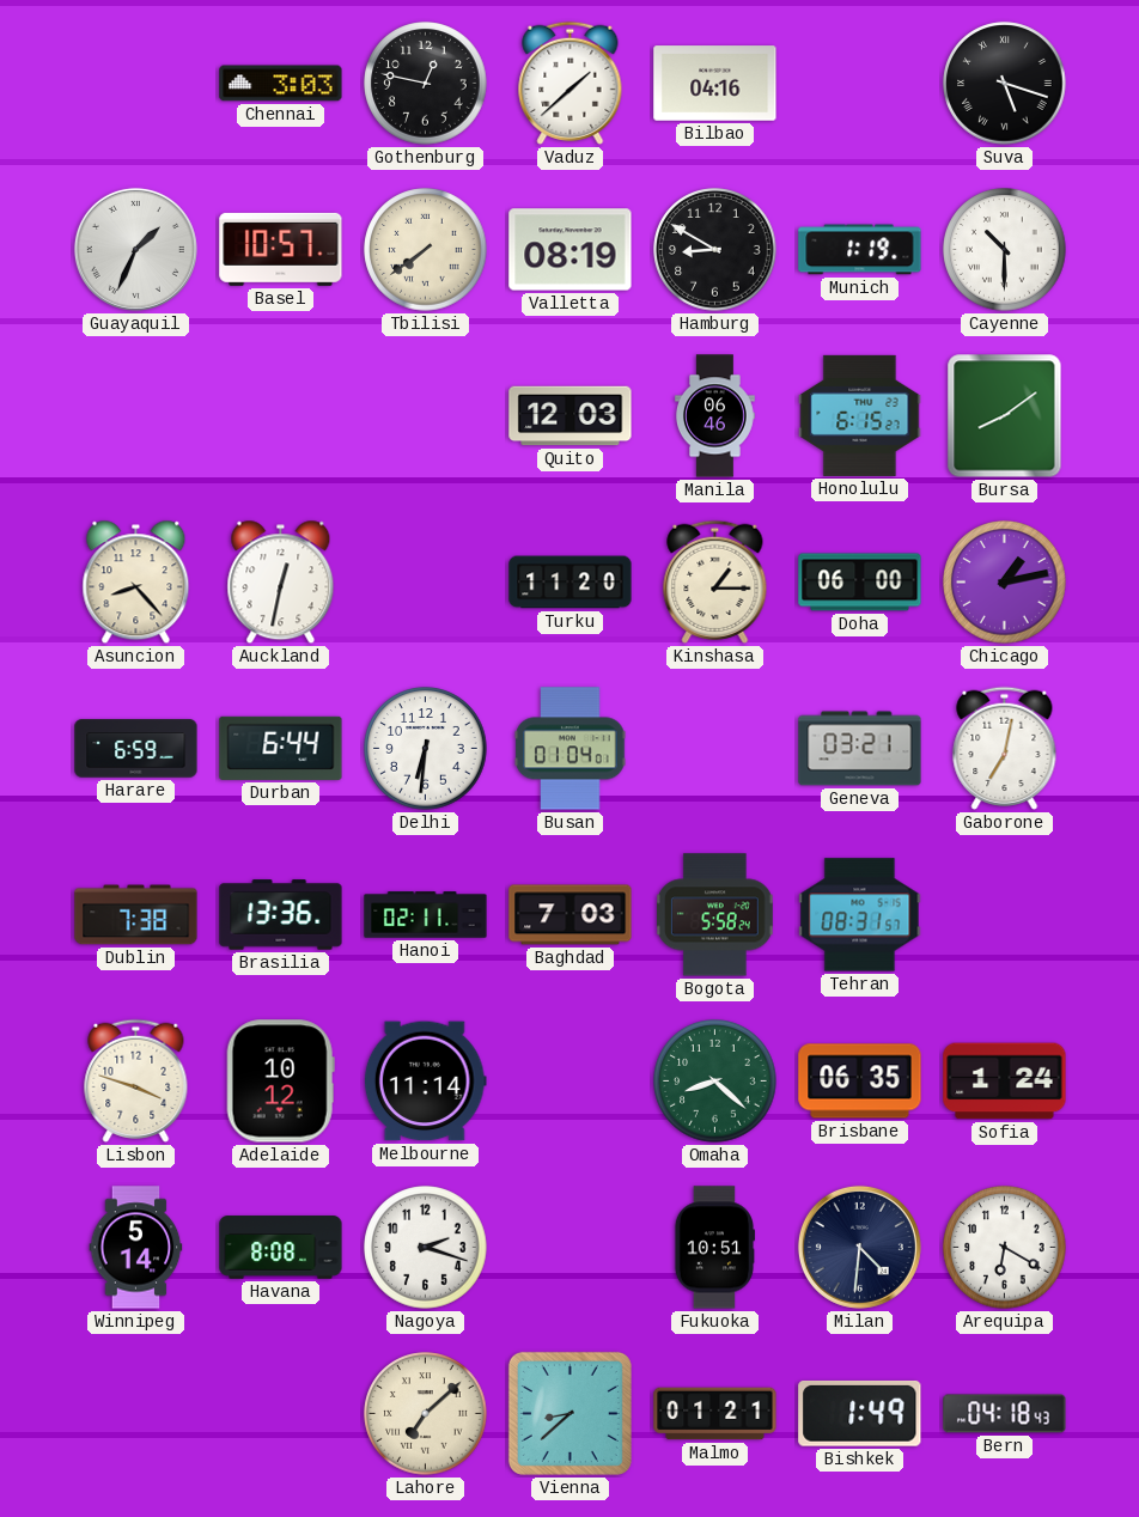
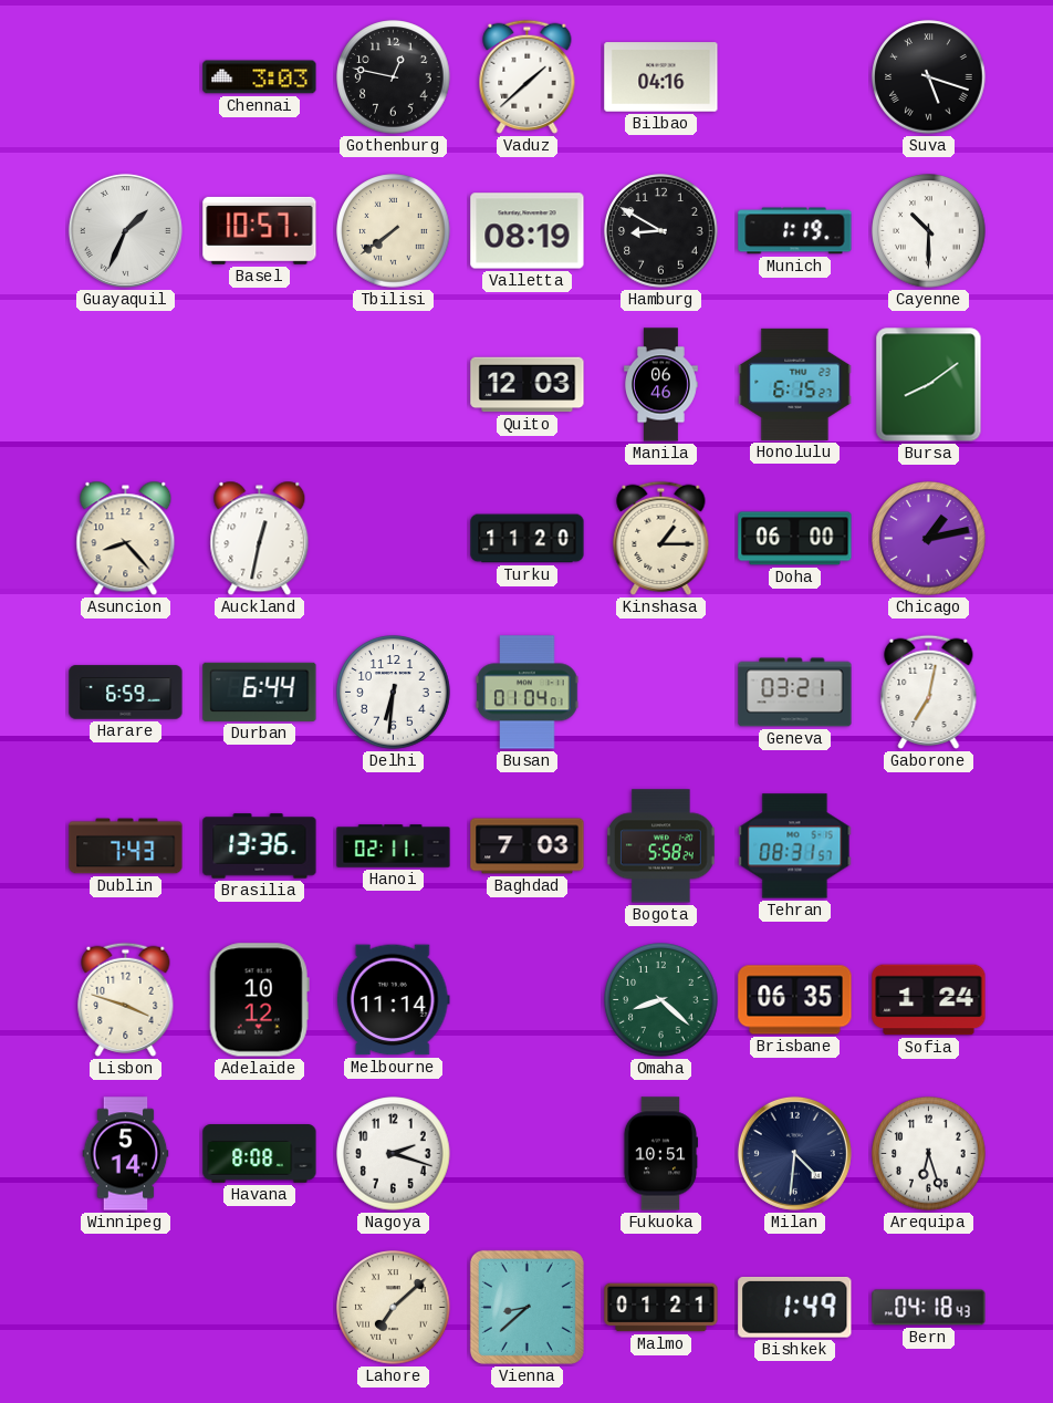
Dublin: 7:38 -> 7:43
Arequipa: 6:20 -> 6:27
